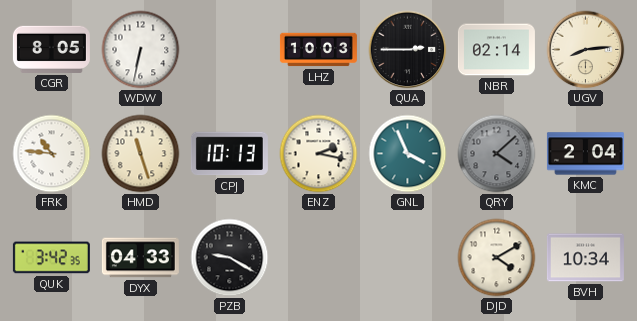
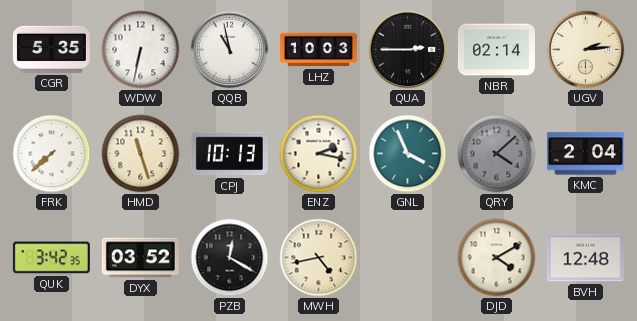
CGR: 8:05 -> 5:35
QQB: none -> 10:58
UGV: 8:14 -> 2:14
FRK: 10:46 -> 7:38
DYX: 04:33 -> 03:52
PZB: 9:20 -> 12:20
MWH: none -> 4:43
BVH: 10:34 -> 12:48
